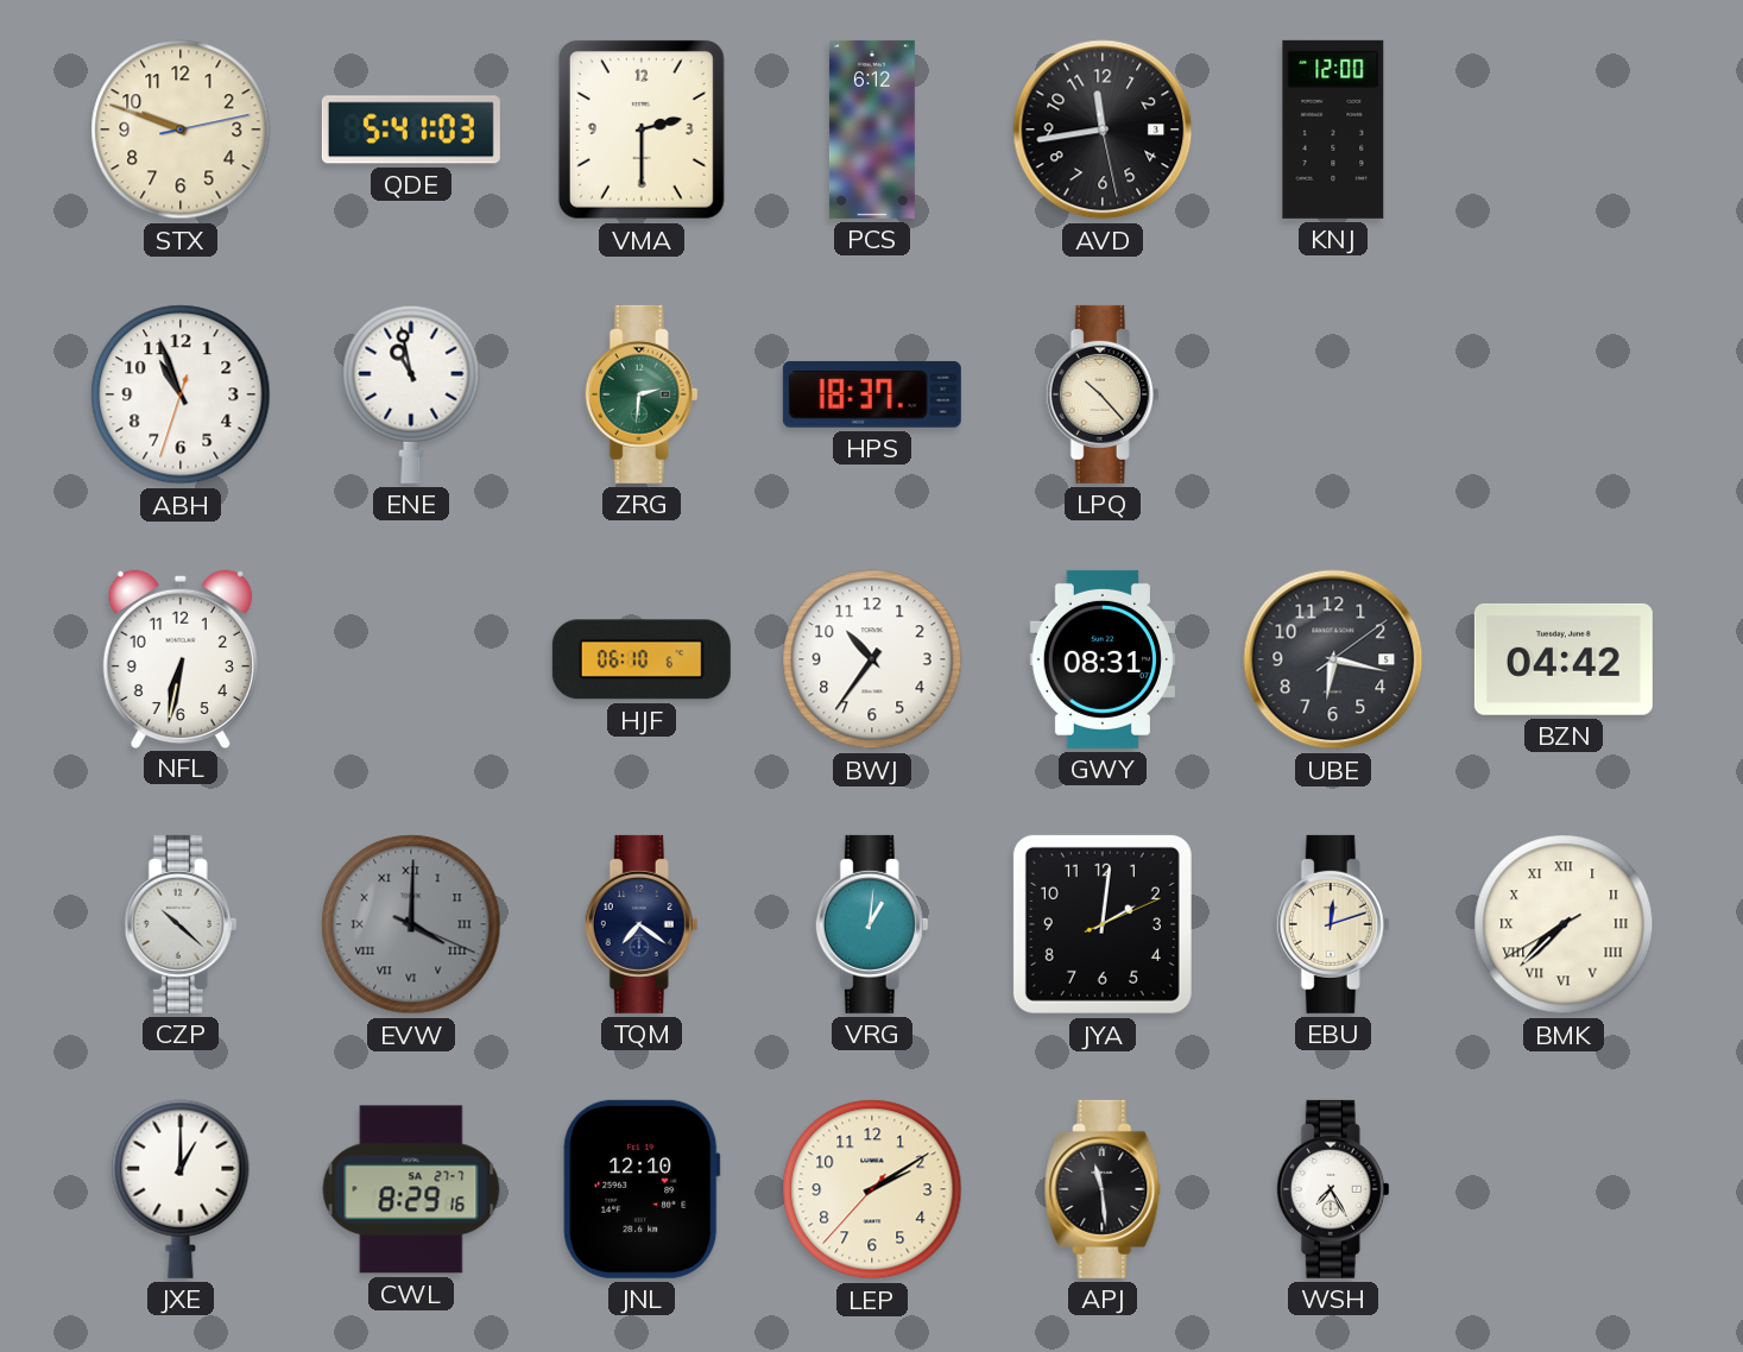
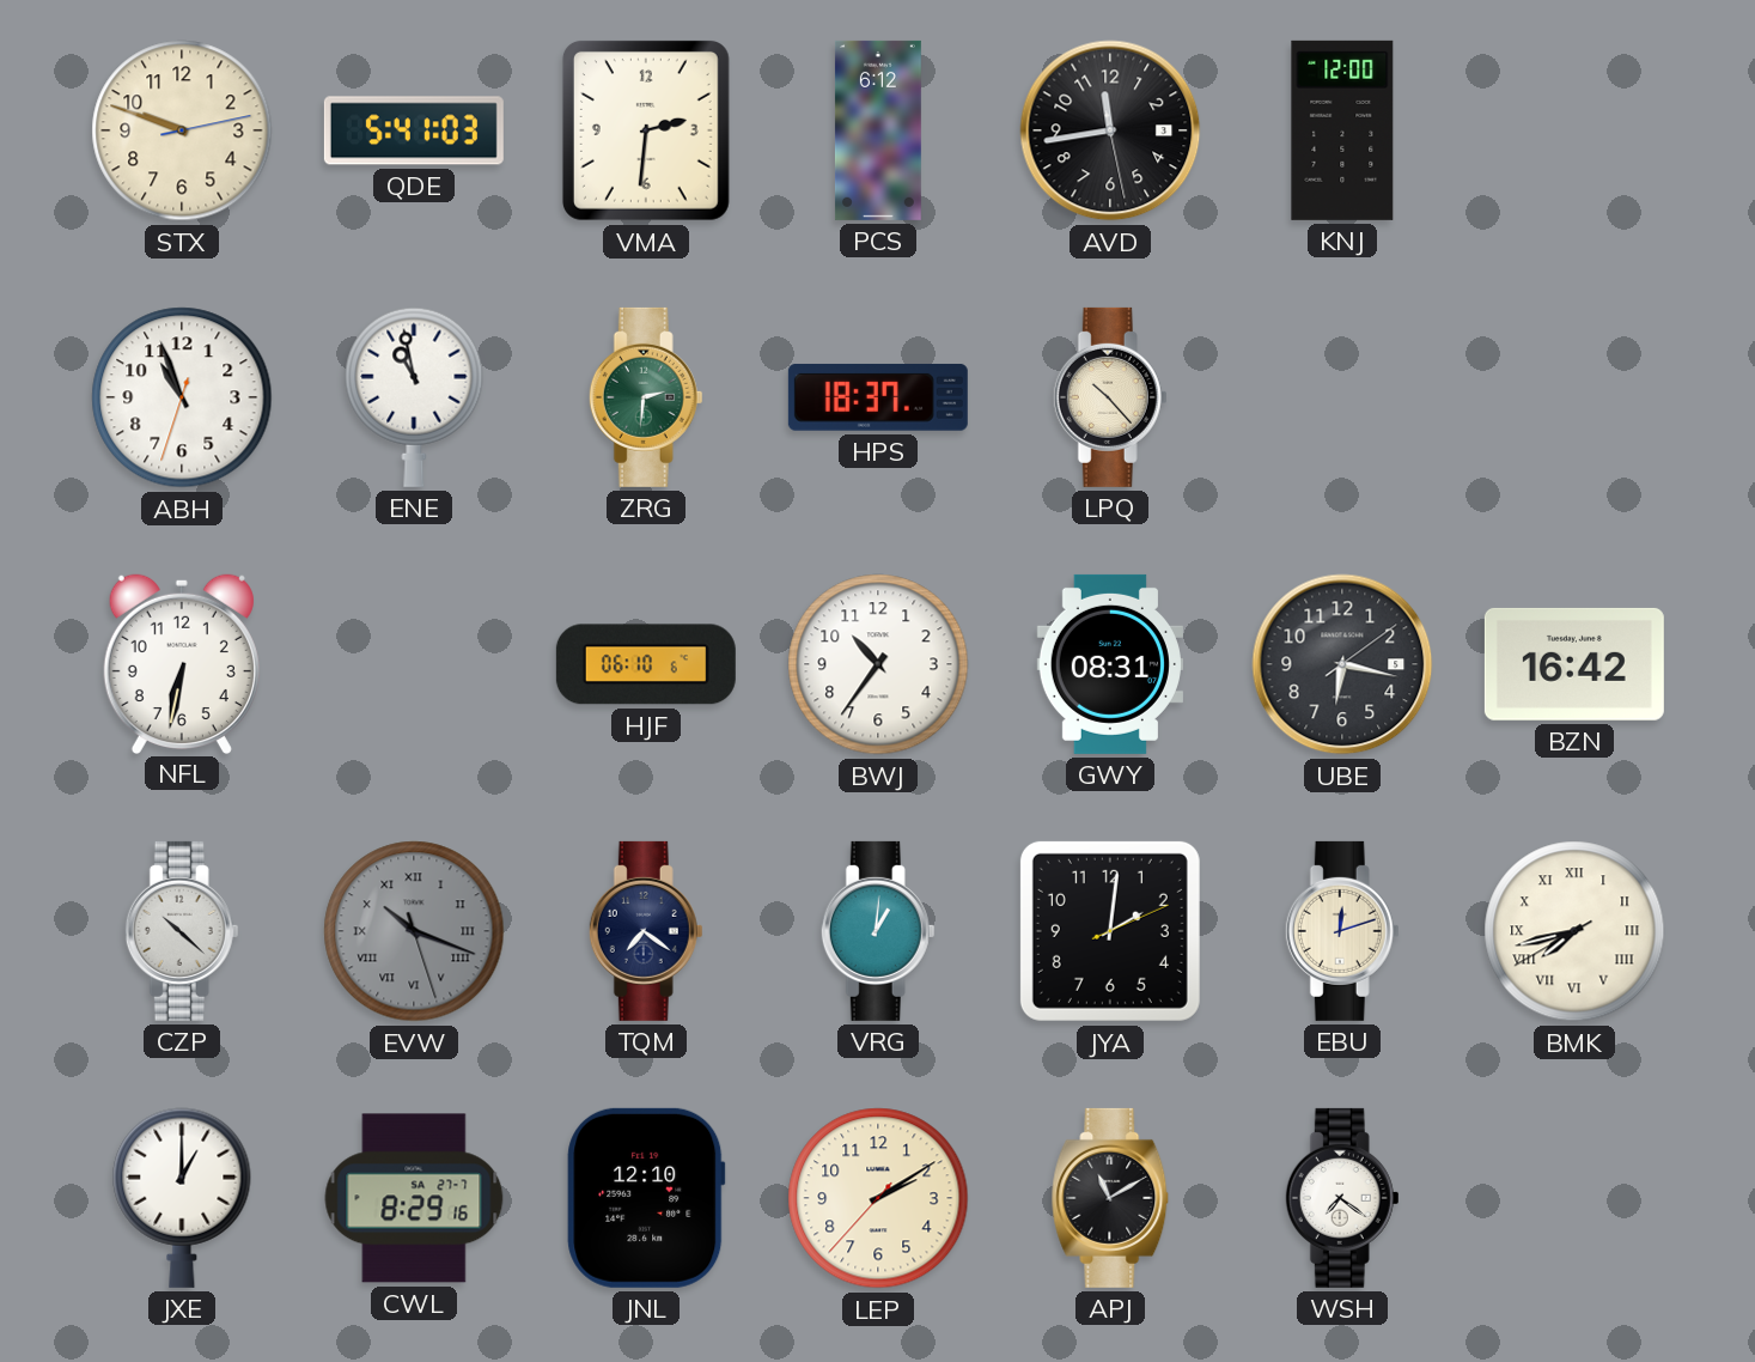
VMA: 2:30 -> 2:31
BZN: 04:42 -> 16:42
EVW: 4:00 -> 10:18
BMK: 7:37 -> 7:42
APJ: 11:29 -> 11:10
WSH: 7:25 -> 7:21
